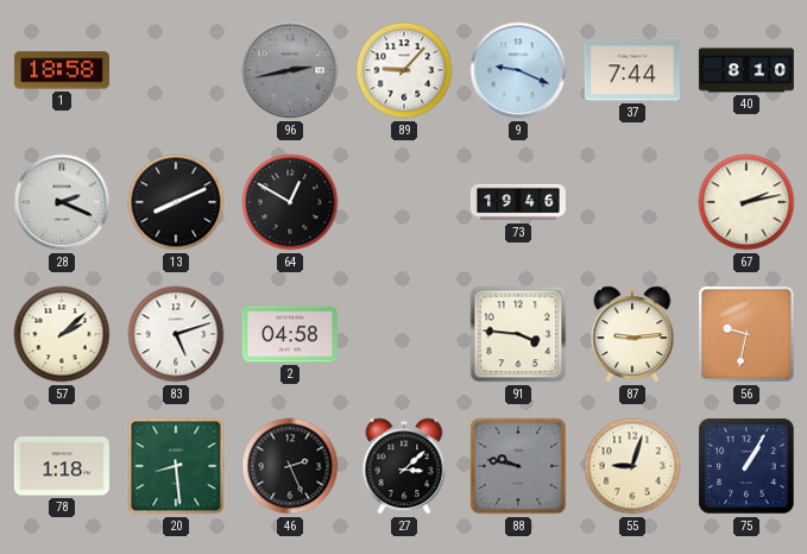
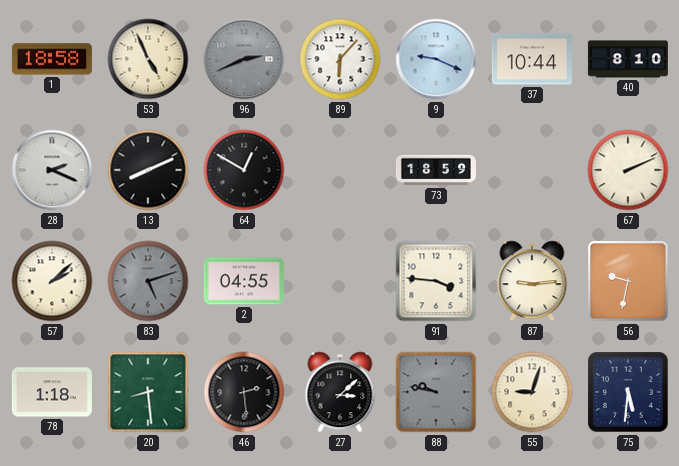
53: none -> 4:56
96: 2:43 -> 2:41
89: 9:07 -> 6:07
37: 7:44 -> 10:44
73: 19:46 -> 18:59
67: 2:13 -> 2:11
83 dial: white -> grey
2: 04:58 -> 04:55
46: 2:26 -> 2:29
75: 1:05 -> 5:31
